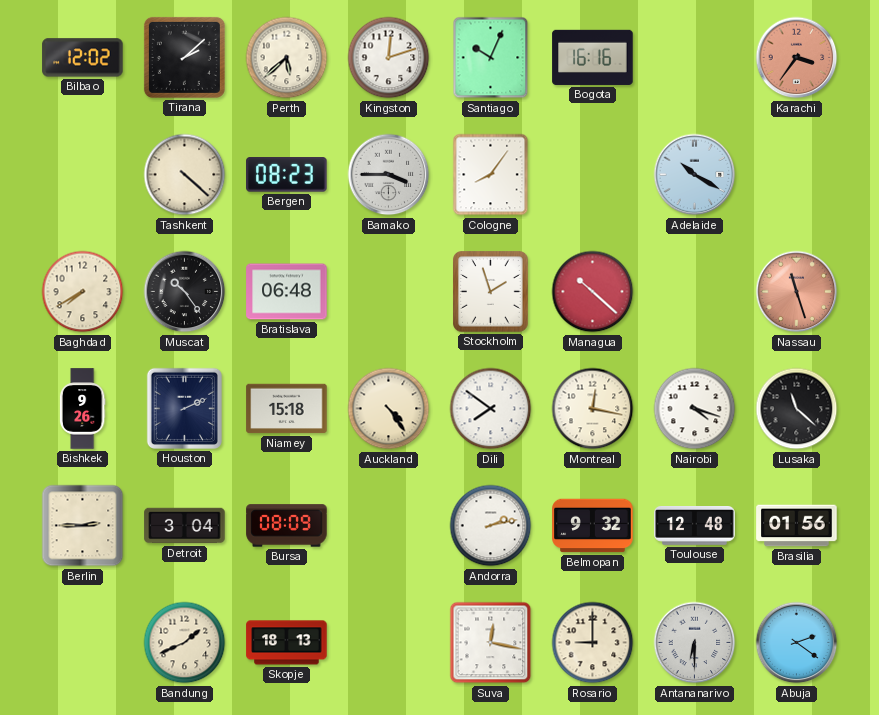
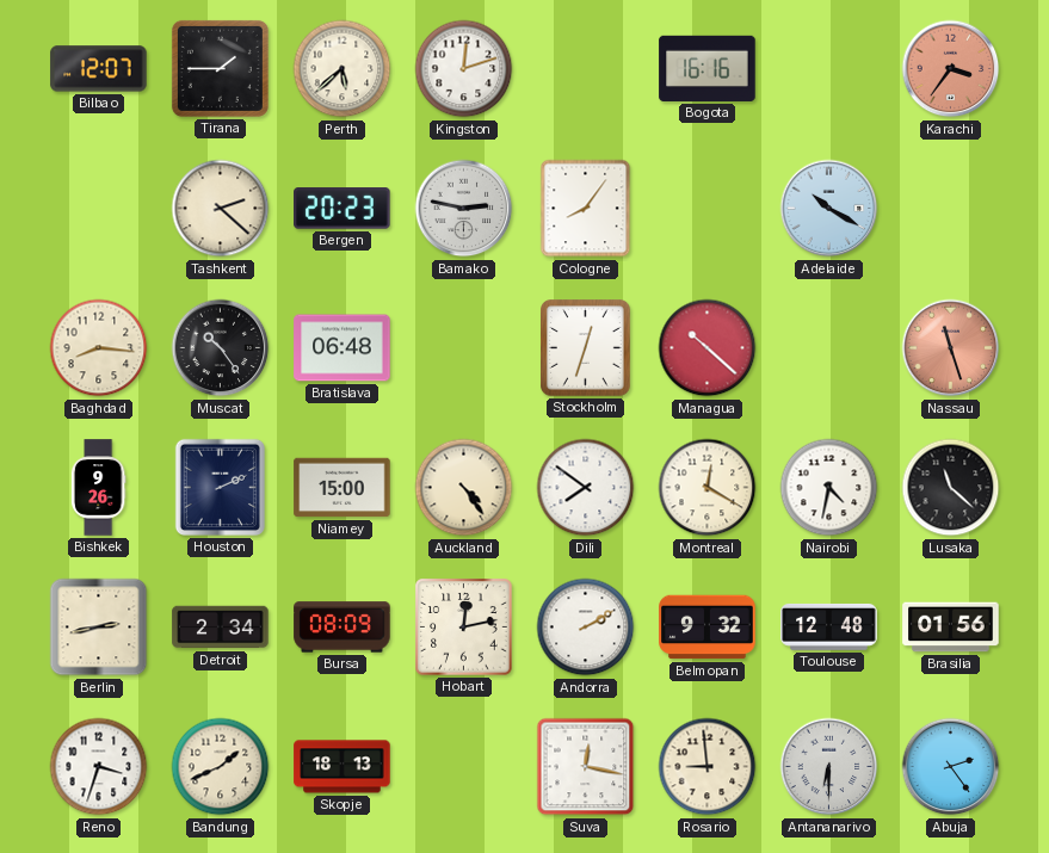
Bilbao: 12:02 -> 12:07
Tirana: 2:08 -> 1:45
Santiago: 10:04 -> none
Tashkent: 4:22 -> 2:22
Bergen: 08:23 -> 20:23
Bamako: 3:45 -> 2:47
Baghdad: 7:40 -> 8:16
Stockholm: 1:57 -> 12:33
Niamey: 15:18 -> 15:00
Montreal: 12:17 -> 12:20
Nairobi: 4:18 -> 4:32
Berlin: 2:45 -> 2:43
Detroit: 3:04 -> 2:34
Hobart: none -> 12:13
Andorra: 2:13 -> 2:10
Reno: none -> 3:33
Rosario: 9:00 -> 8:59
Abuja: 2:21 -> 2:24
